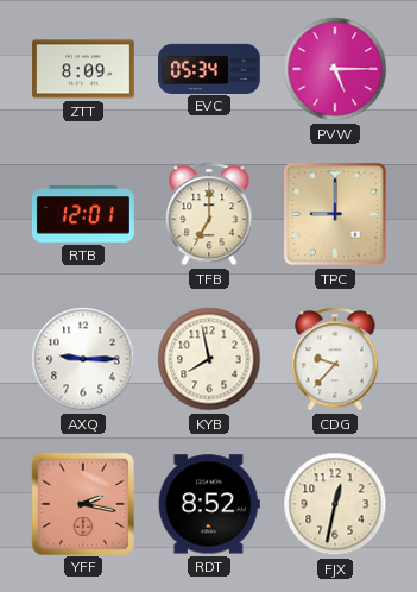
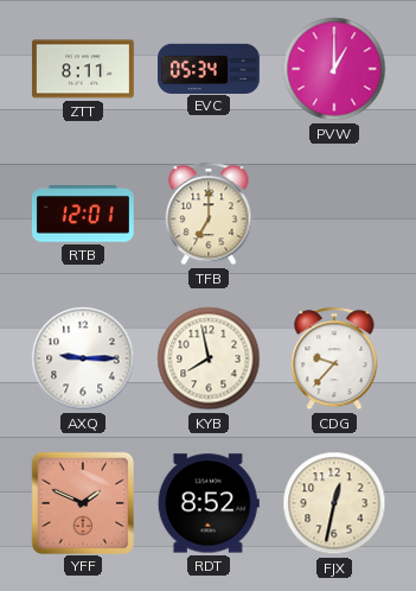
ZTT: 8:09 -> 8:11
PVW: 5:15 -> 1:00
TPC: 9:00 -> none
YFF: 2:17 -> 1:49
